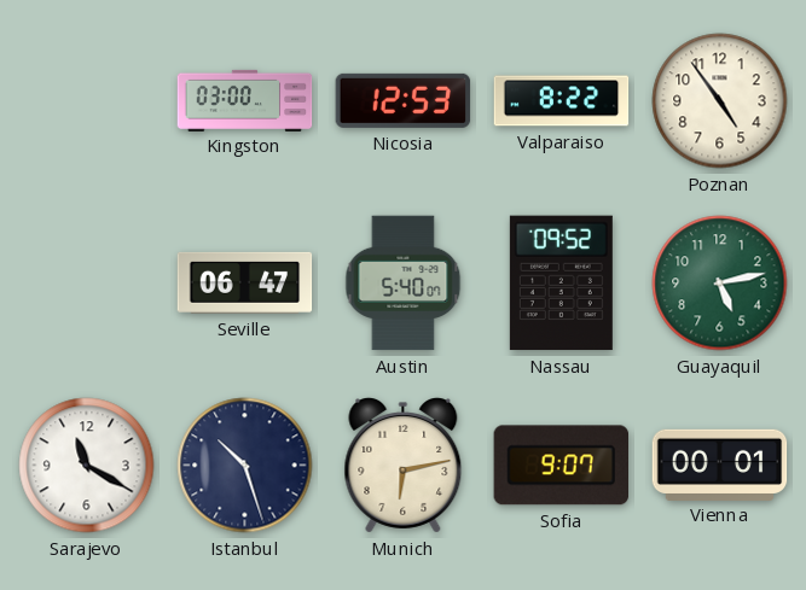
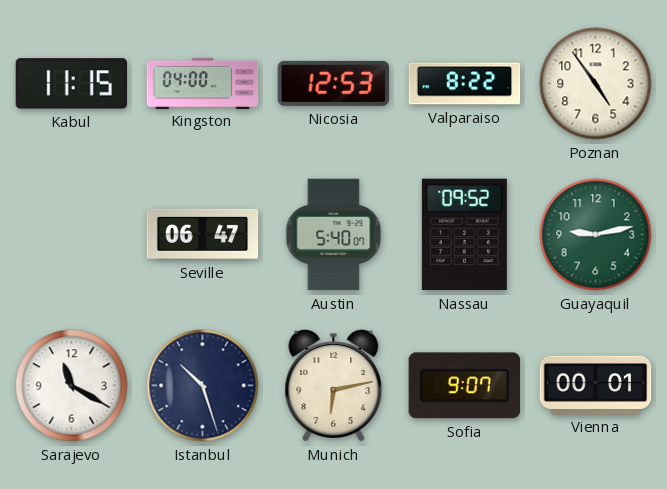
Kabul: none -> 11:15
Kingston: 03:00 -> 04:00
Guayaquil: 5:13 -> 9:13
